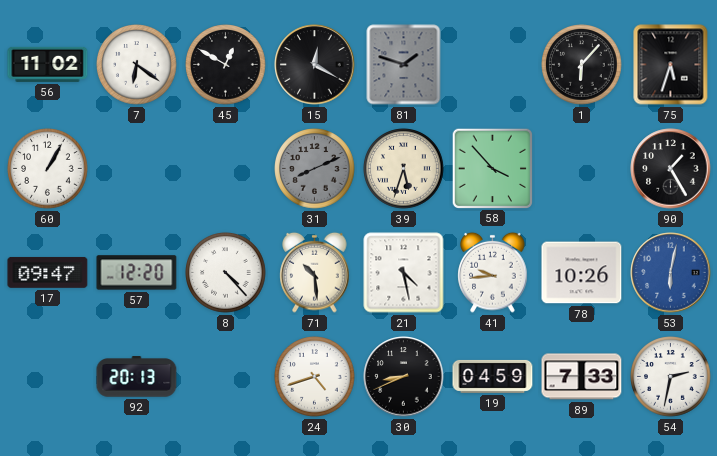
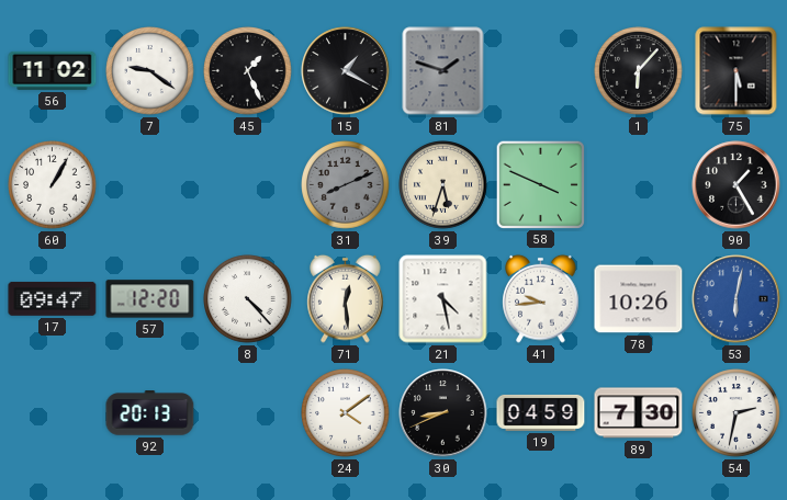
7: 6:21 -> 9:21
45: 12:50 -> 1:26
15: 12:20 -> 1:20
75: 5:33 -> 5:30
58: 3:53 -> 3:49
71: 10:29 -> 12:29
24: 4:42 -> 4:09
89: 7:33 -> 7:30
